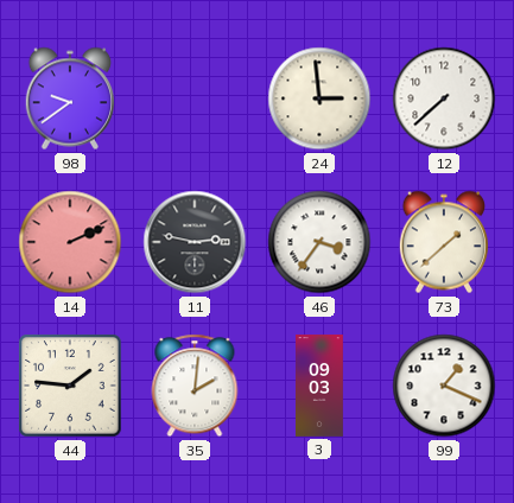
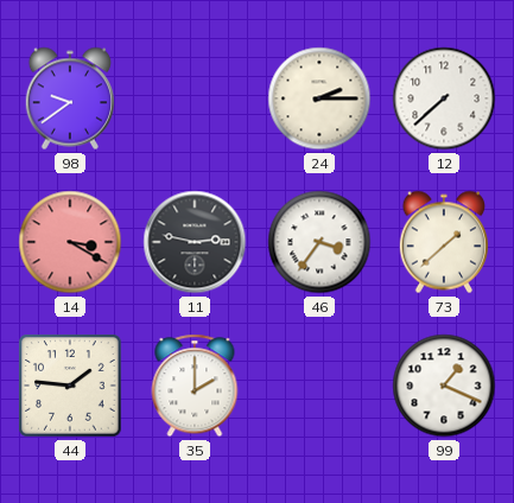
24: 2:59 -> 2:15
14: 2:11 -> 3:20
35: 2:01 -> 2:00
3: 09:03 -> none
